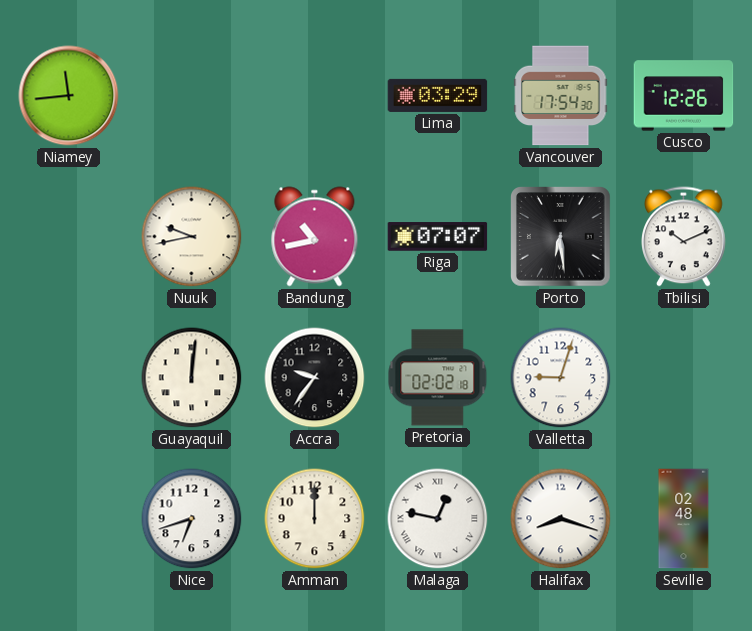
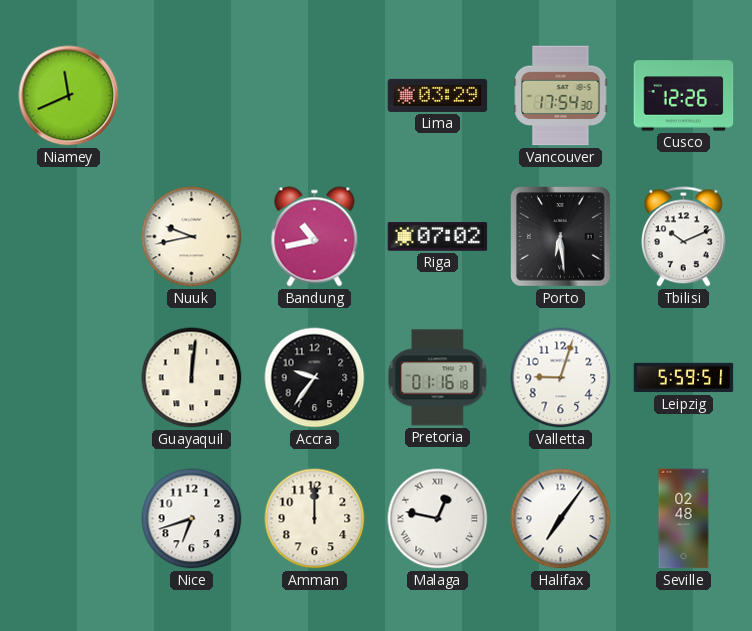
Niamey: 11:44 -> 11:41
Riga: 07:07 -> 07:02
Pretoria: 02:02 -> 01:16
Leipzig: none -> 5:59
Halifax: 8:18 -> 7:06
